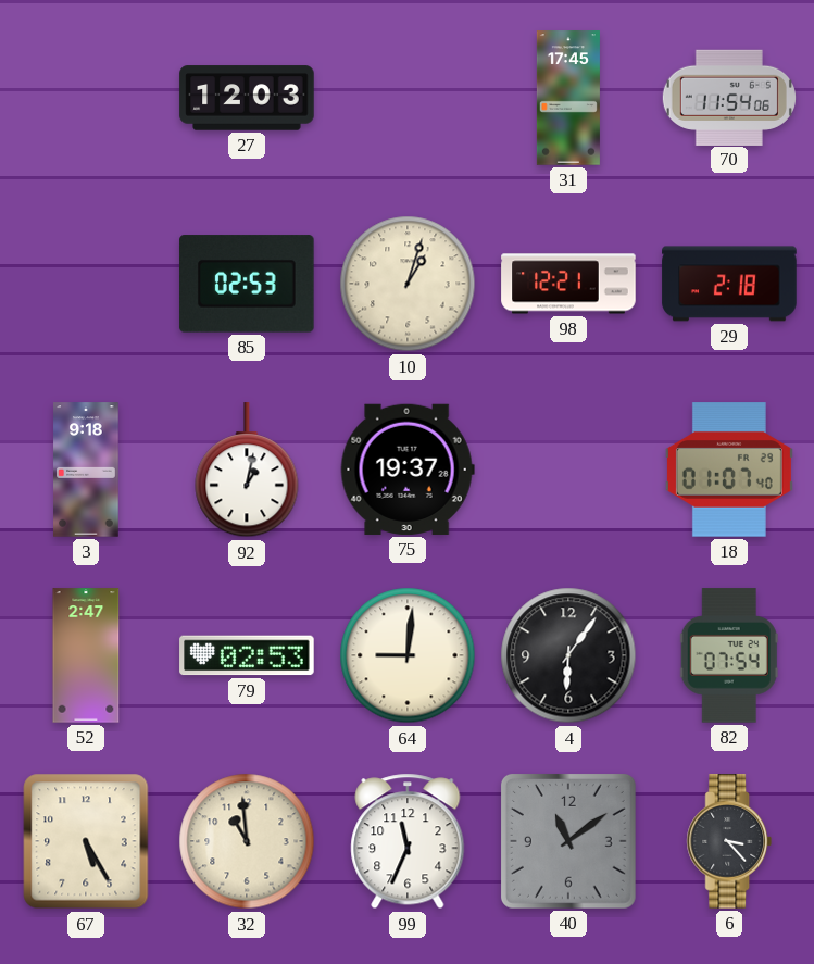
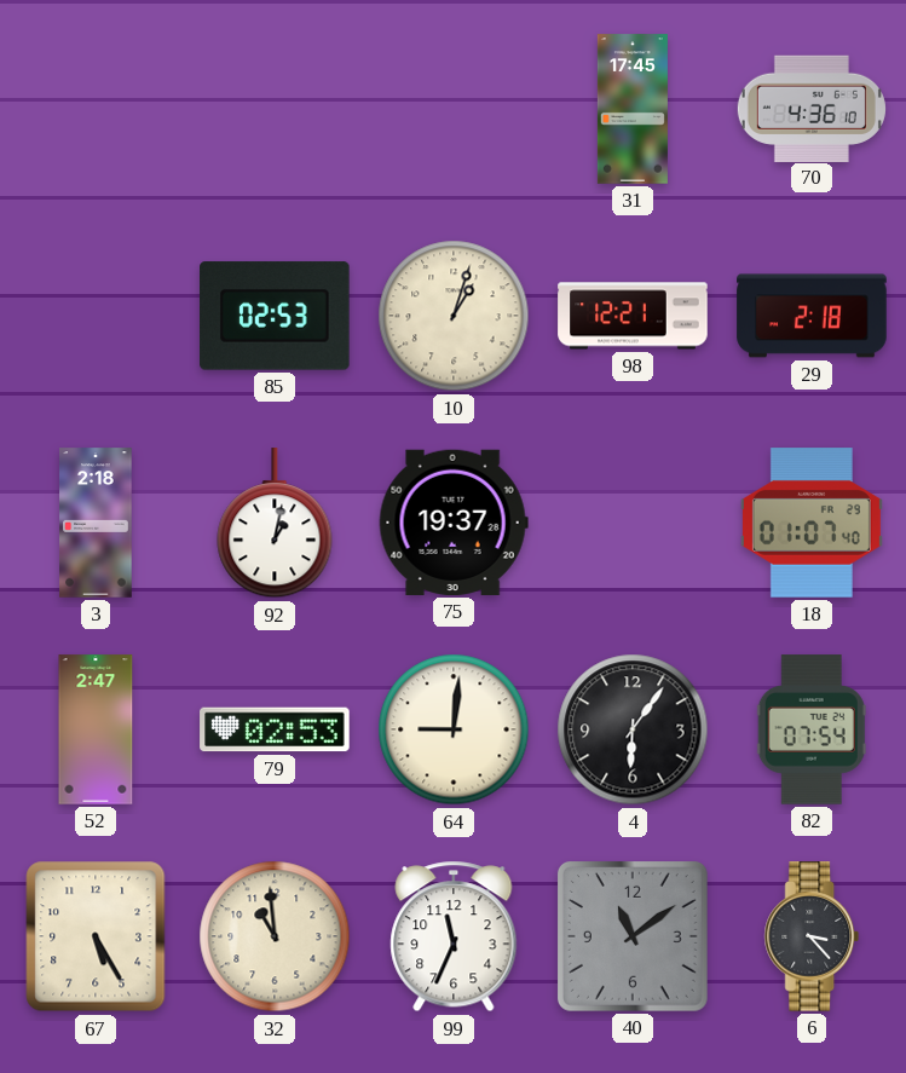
27: 12:03 -> none
70: 11:54 -> 4:36
3: 9:18 -> 2:18
